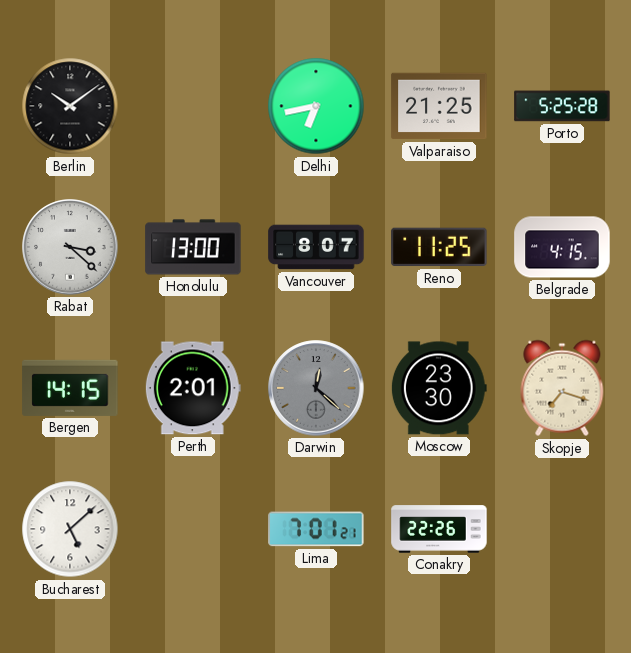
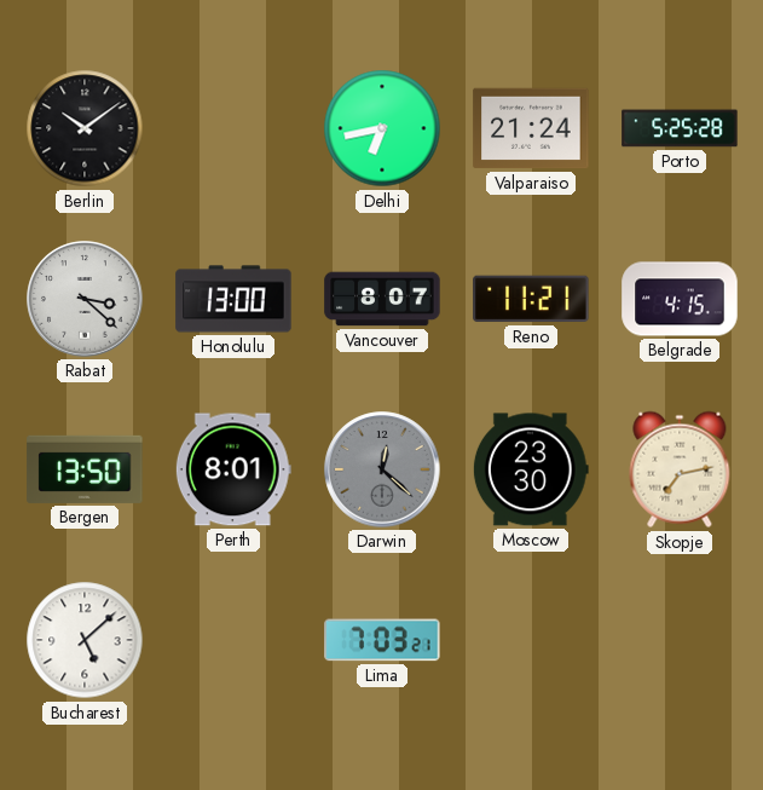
Valparaiso: 21:25 -> 21:24
Reno: 11:25 -> 11:21
Bergen: 14:15 -> 13:50
Perth: 2:01 -> 8:01
Skopje: 7:18 -> 7:13
Lima: 7:01 -> 7:03
Conakry: 22:26 -> none
